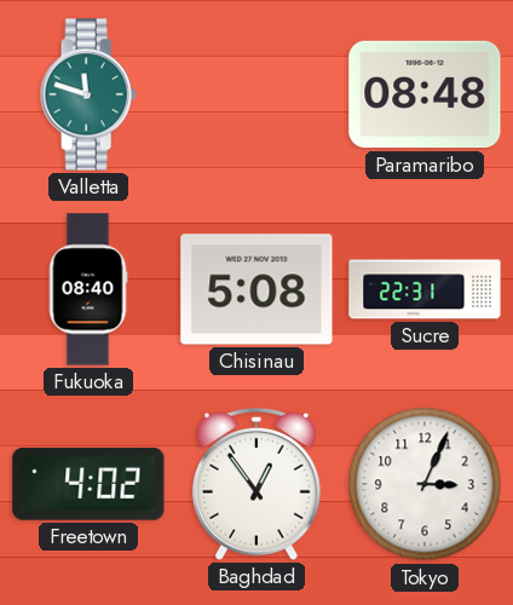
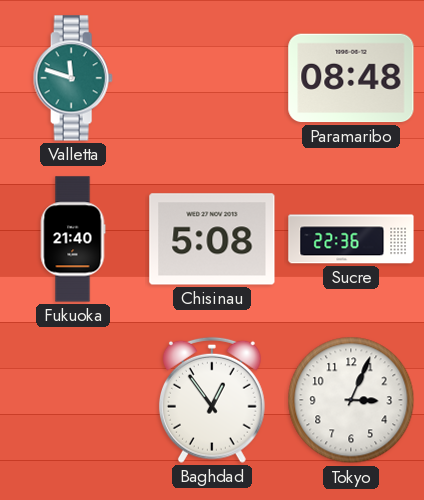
Fukuoka: 08:40 -> 21:40
Sucre: 22:31 -> 22:36
Freetown: 4:02 -> none
